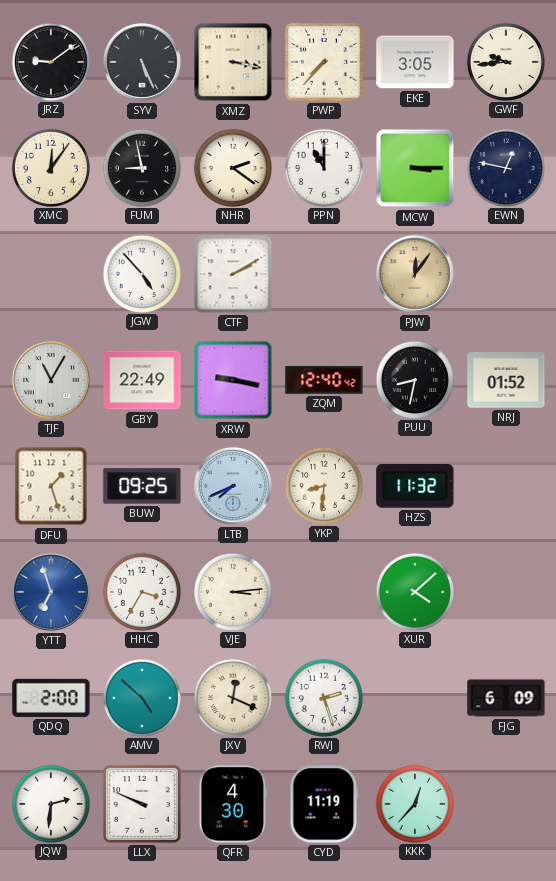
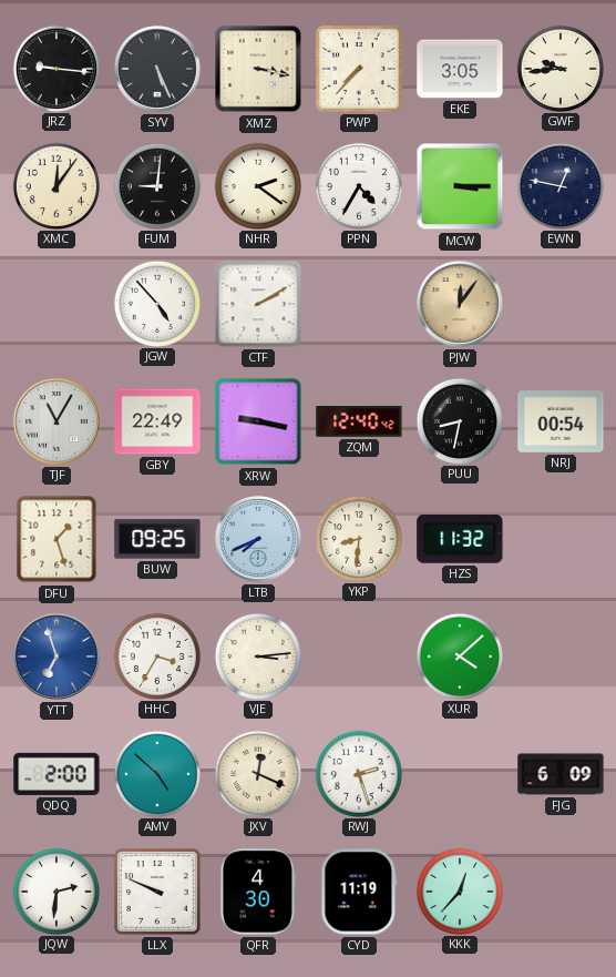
JRZ: 9:09 -> 9:16
FUM: 8:58 -> 9:01
PPN: 11:00 -> 4:35
NRJ: 01:52 -> 00:54
